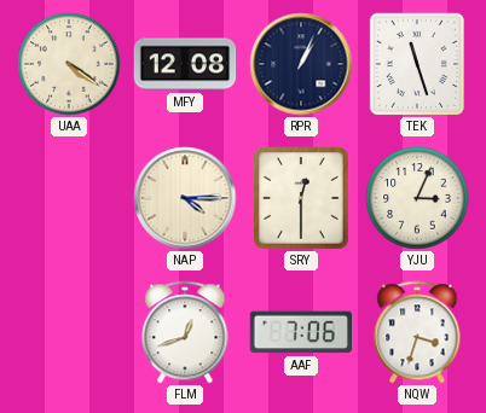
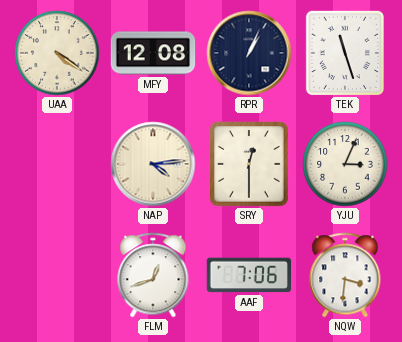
NAP: 4:15 -> 4:14
NQW: 3:33 -> 3:31
